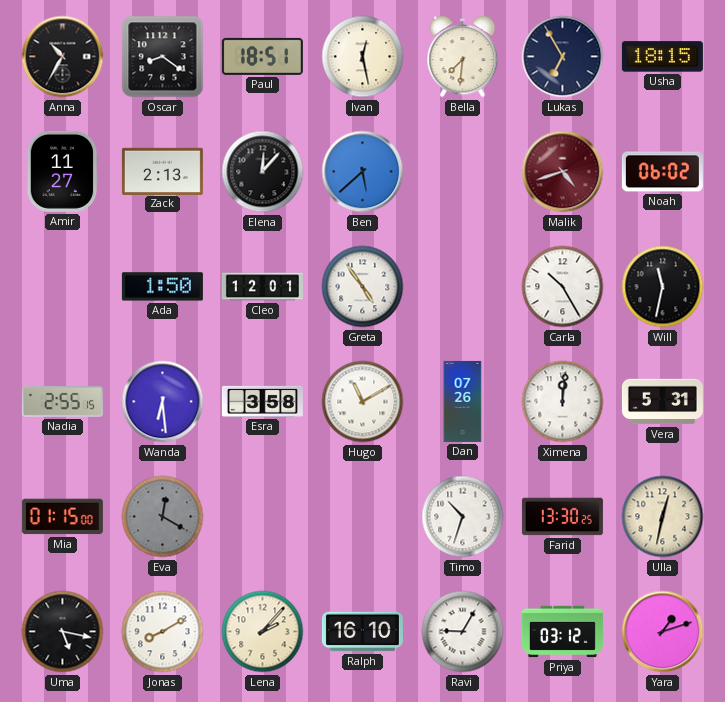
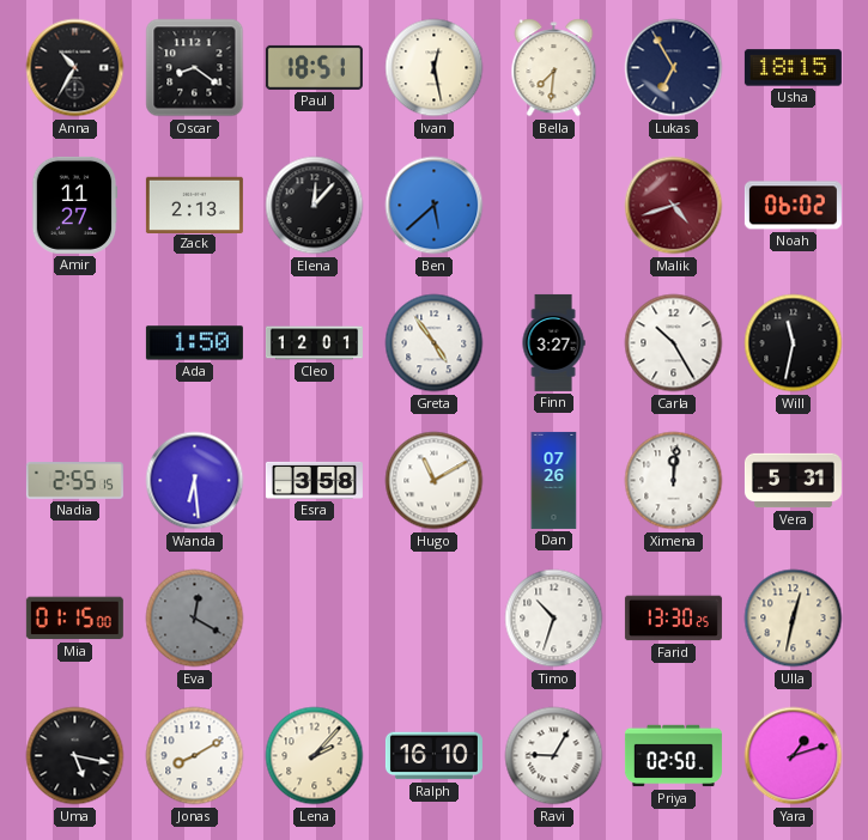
Finn: none -> 3:27
Priya: 03:12 -> 02:50
